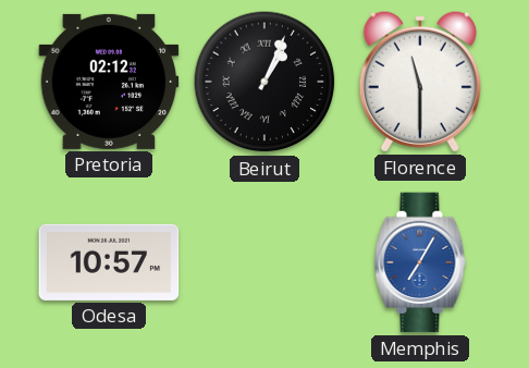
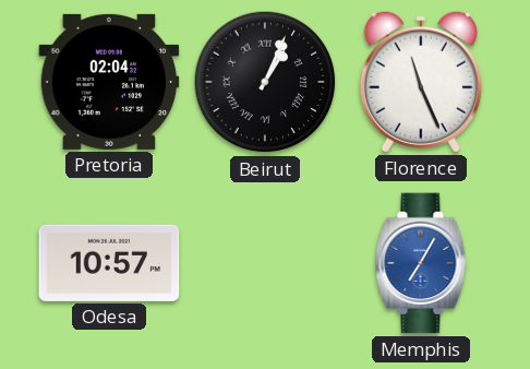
Pretoria: 02:12 -> 02:04
Florence: 11:30 -> 11:26
